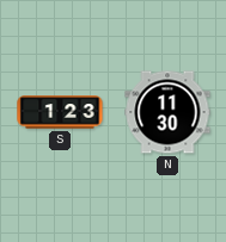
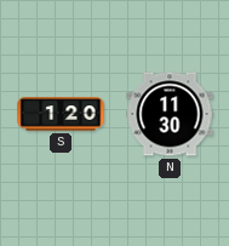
S: 1:23 -> 1:20
